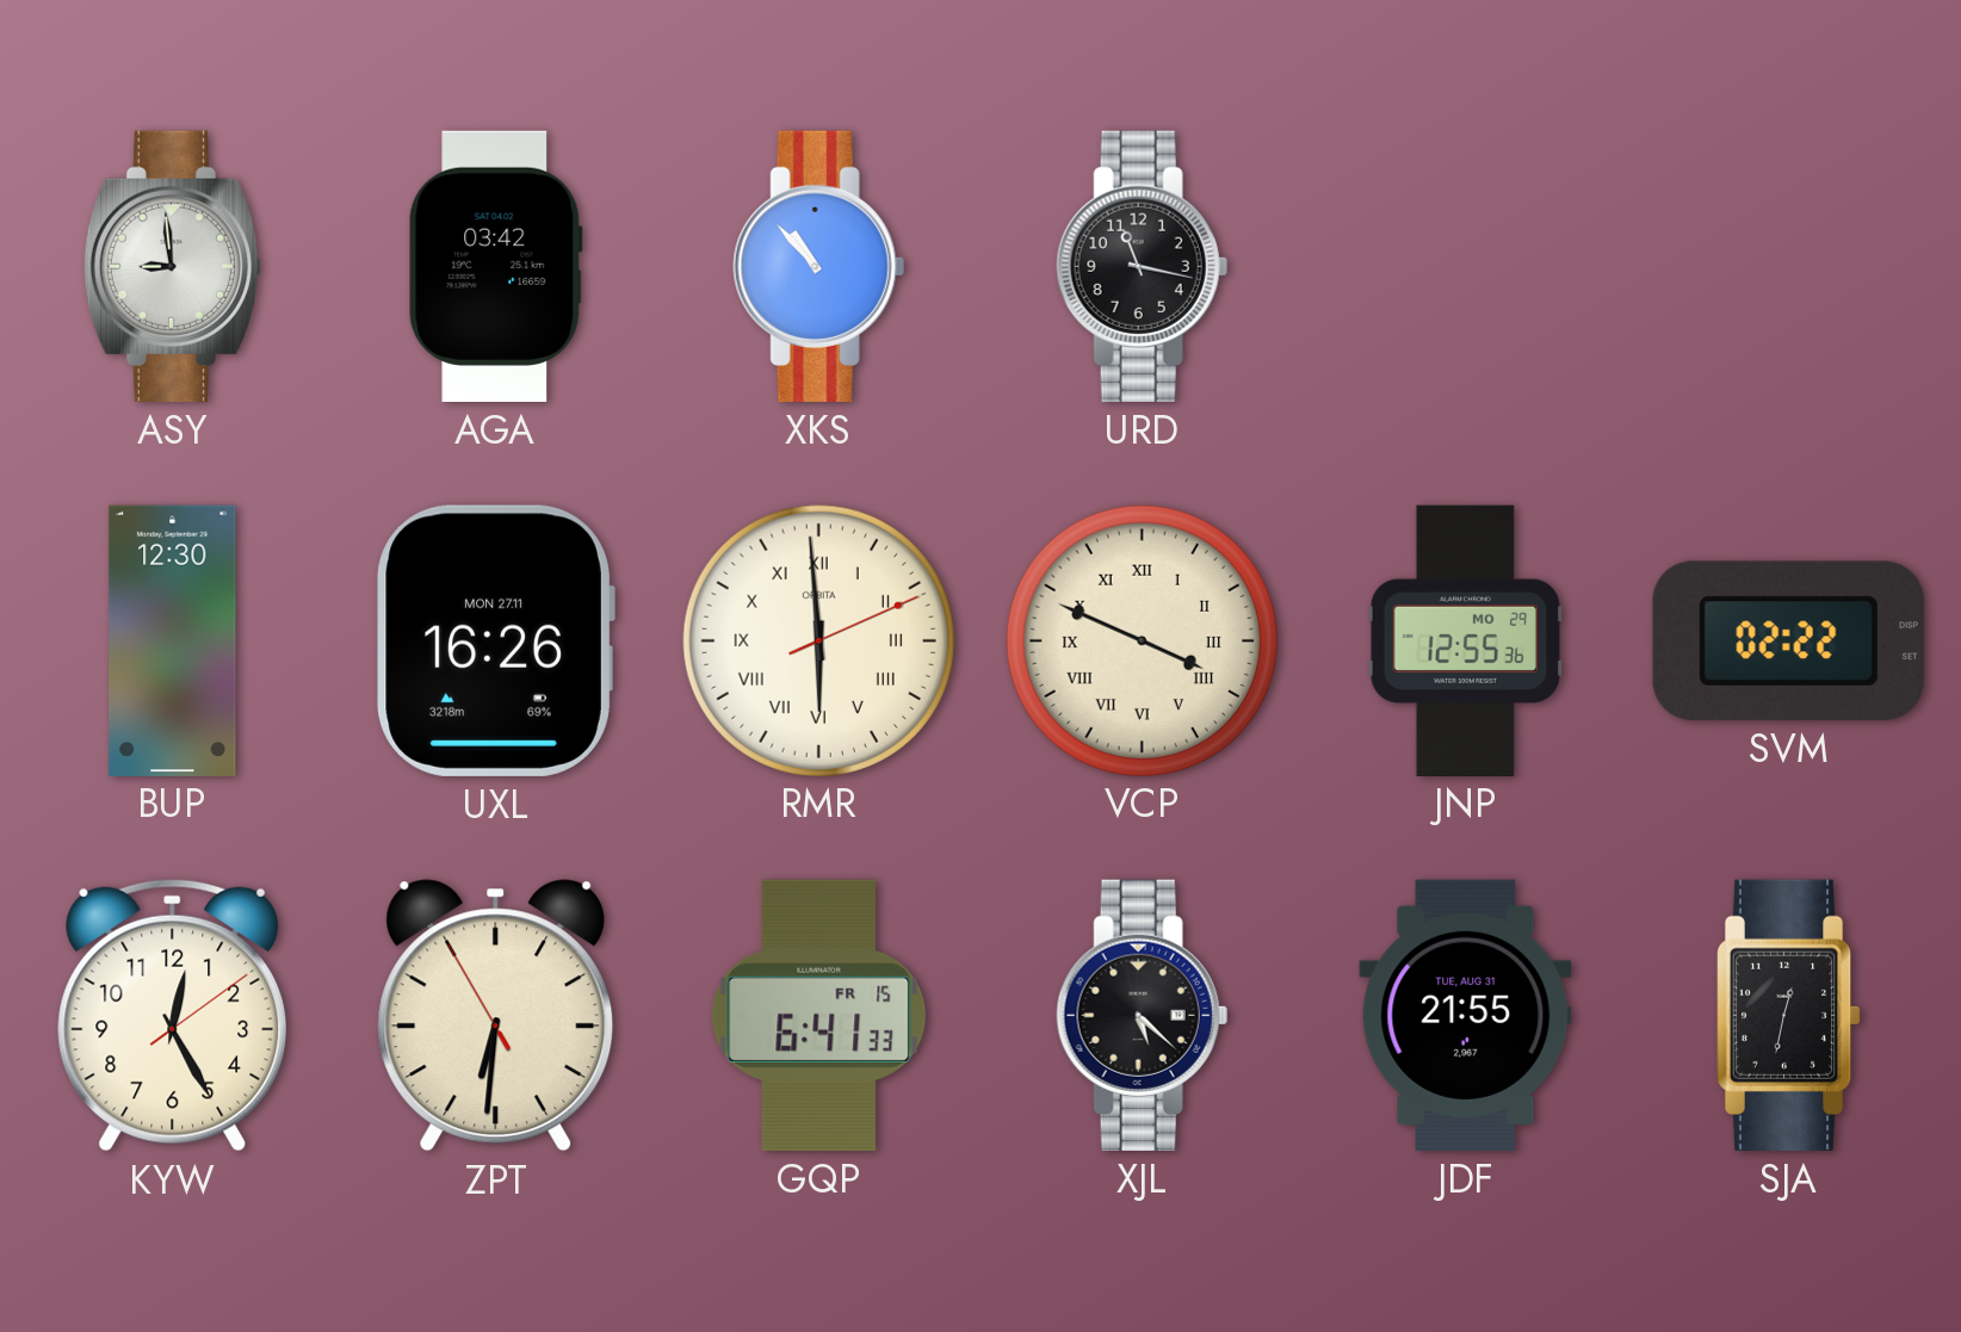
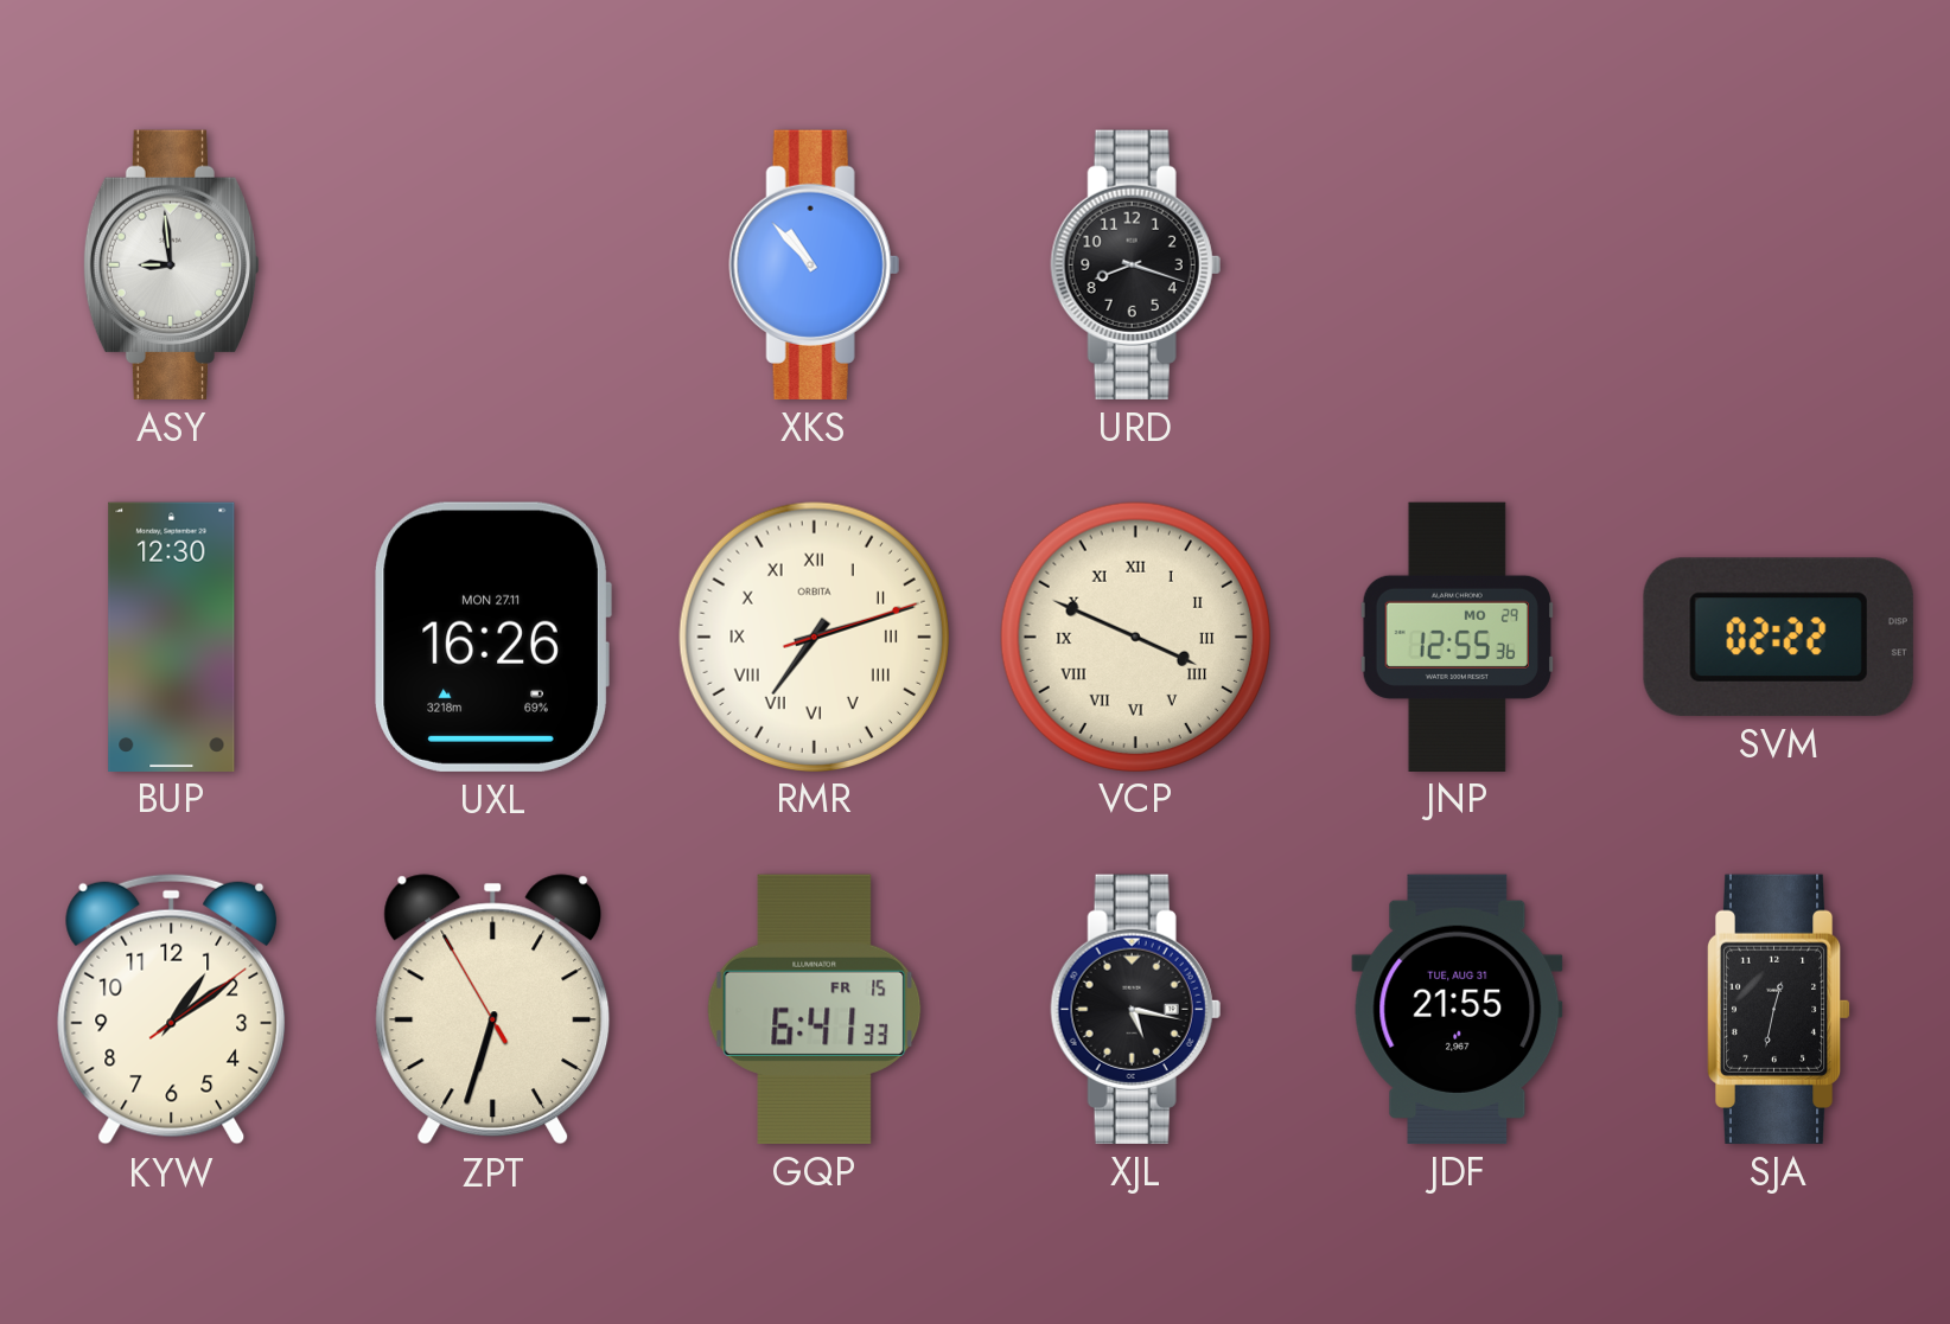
AGA: 03:42 -> none
URD: 11:17 -> 8:18
RMR: 5:59 -> 7:12
KYW: 12:25 -> 1:09
ZPT: 6:30 -> 6:32
XJL: 5:22 -> 5:17
